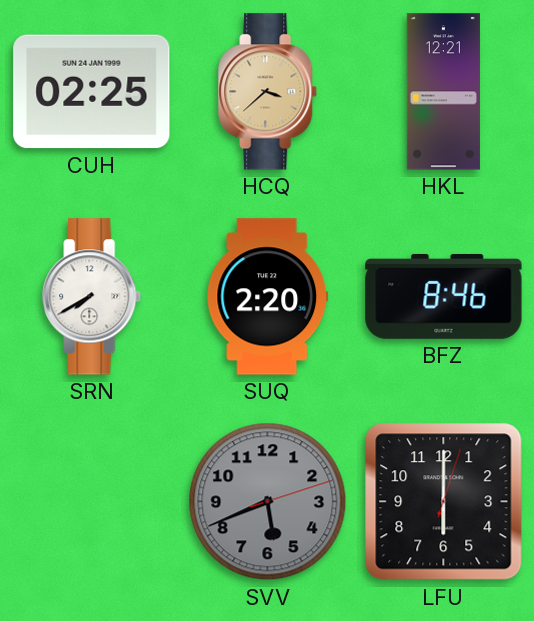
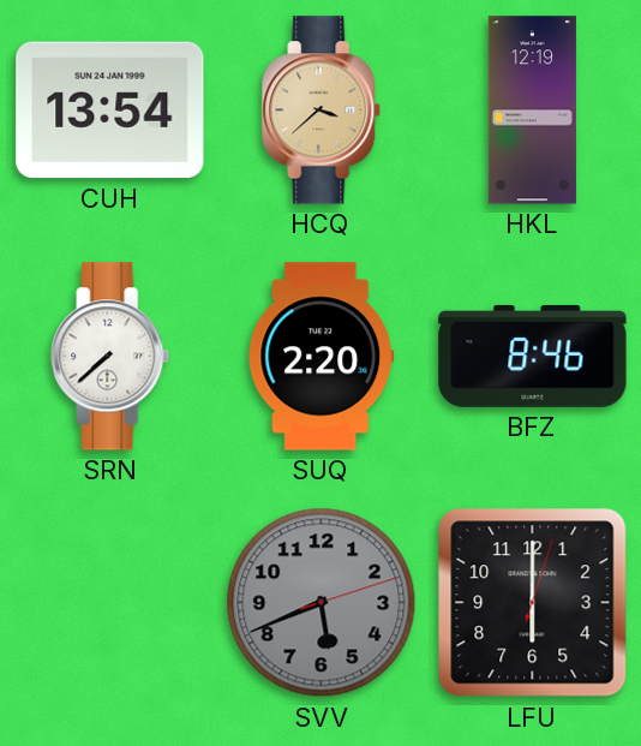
CUH: 02:25 -> 13:54
HKL: 12:21 -> 12:19
SRN: 7:40 -> 7:38
